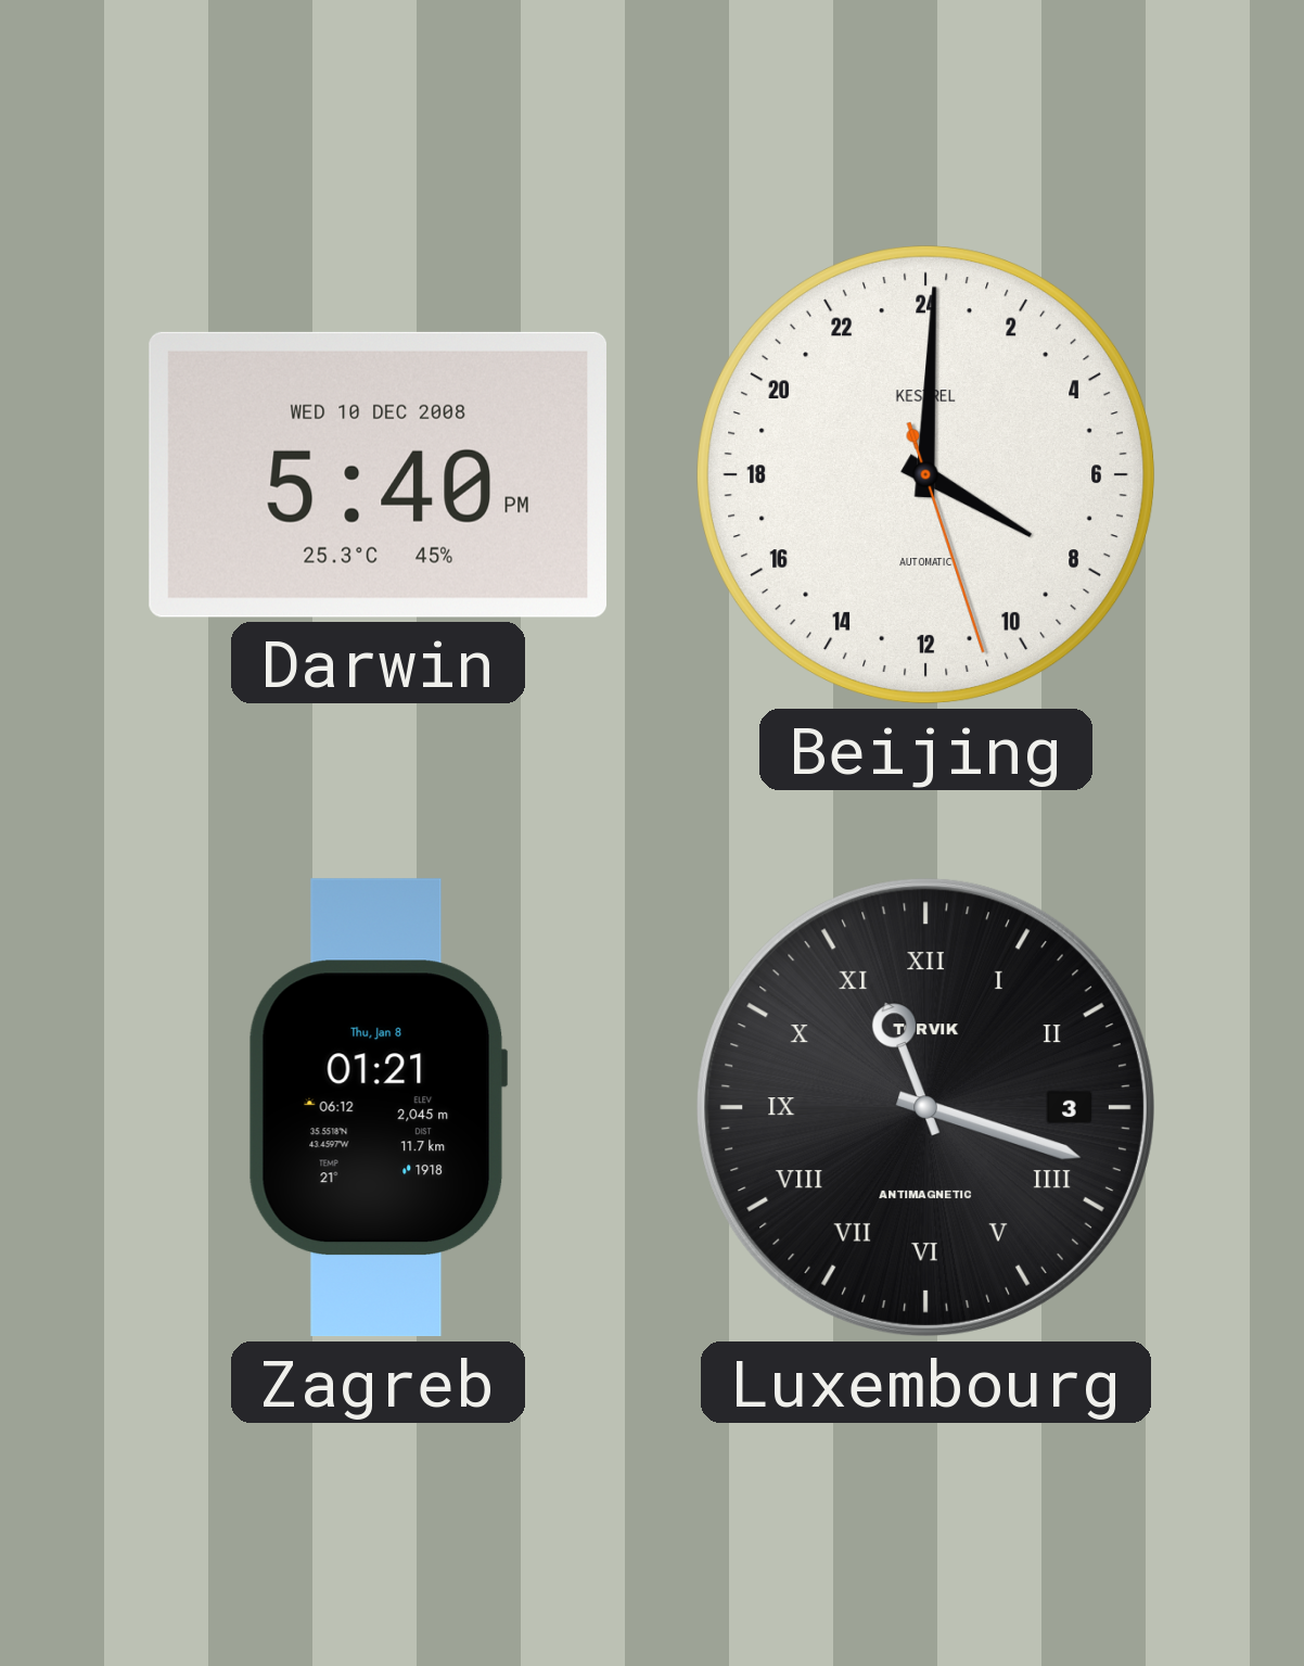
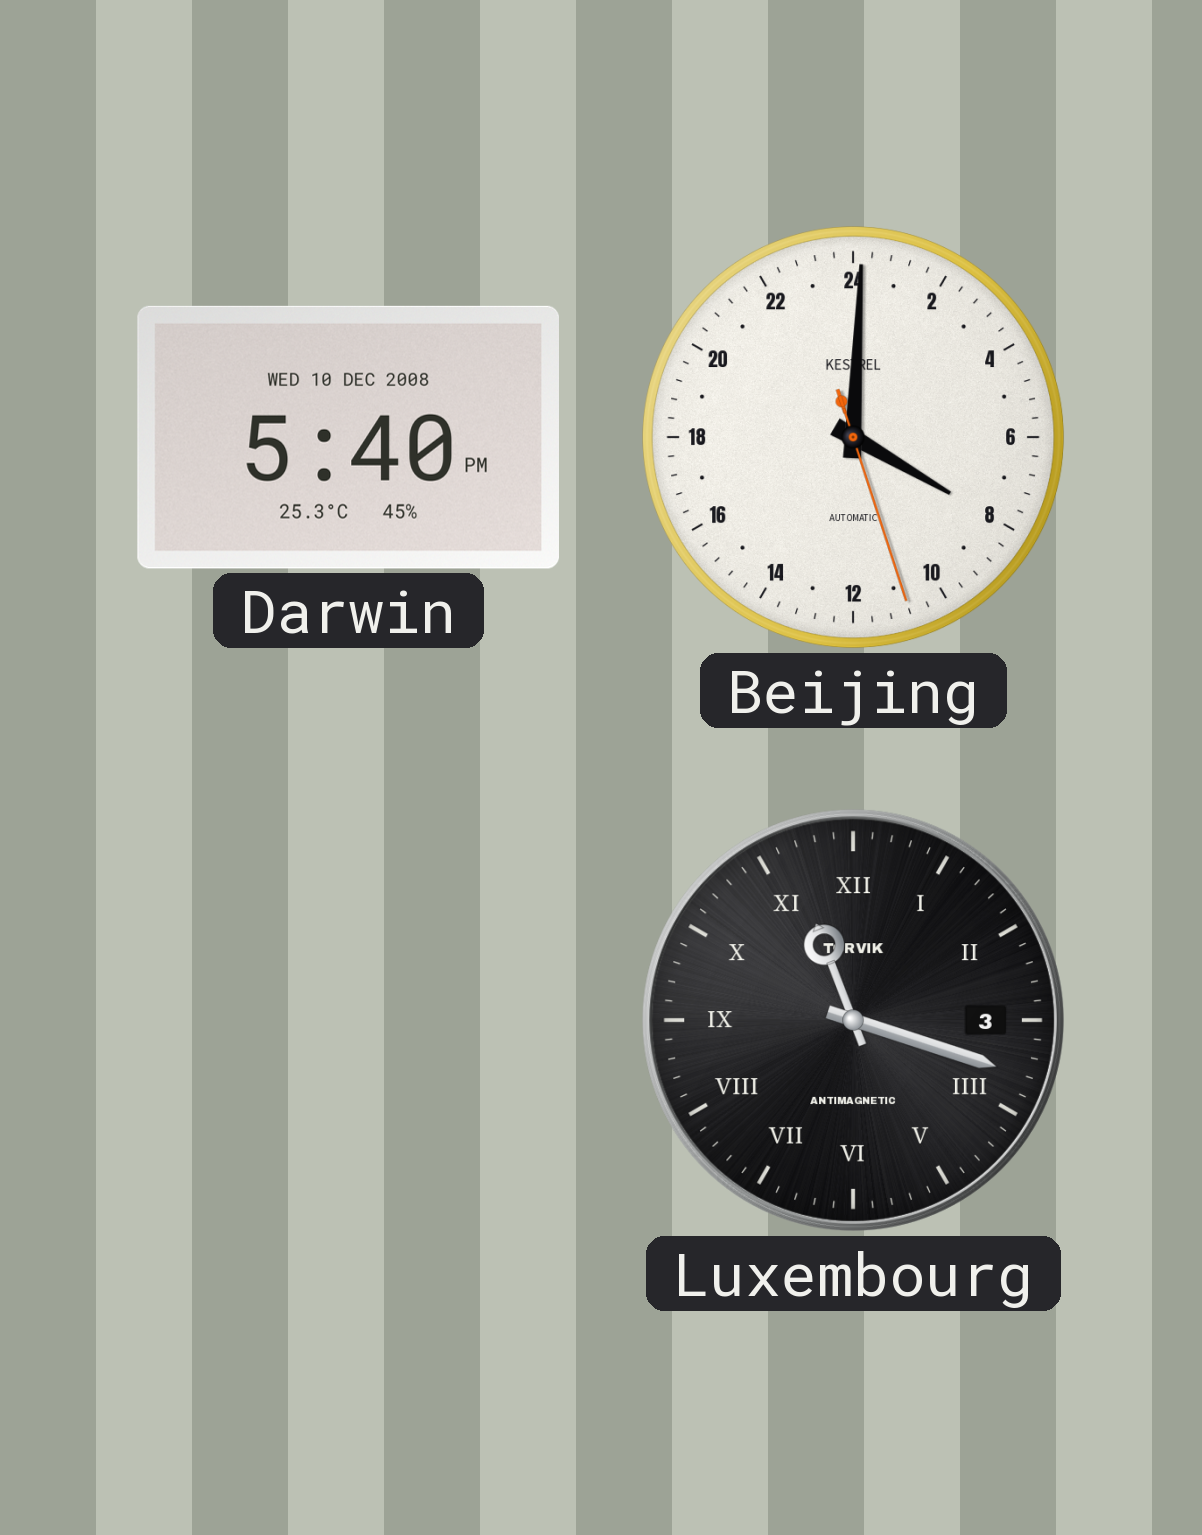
Zagreb: 01:21 -> none
